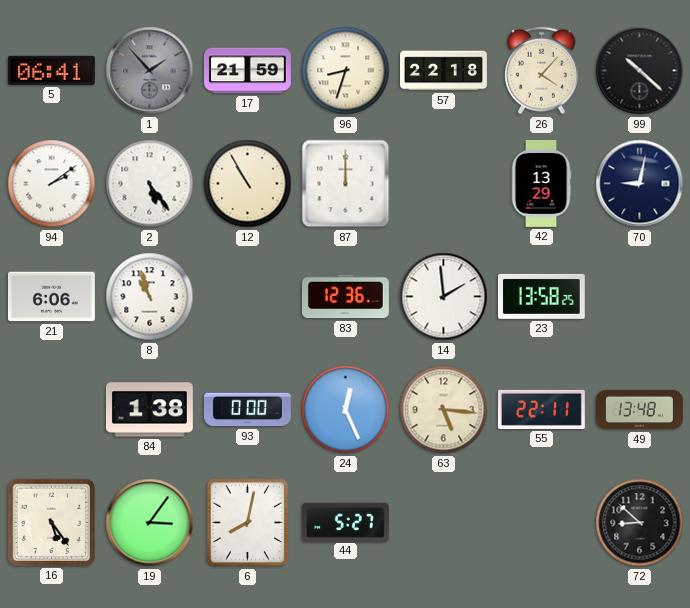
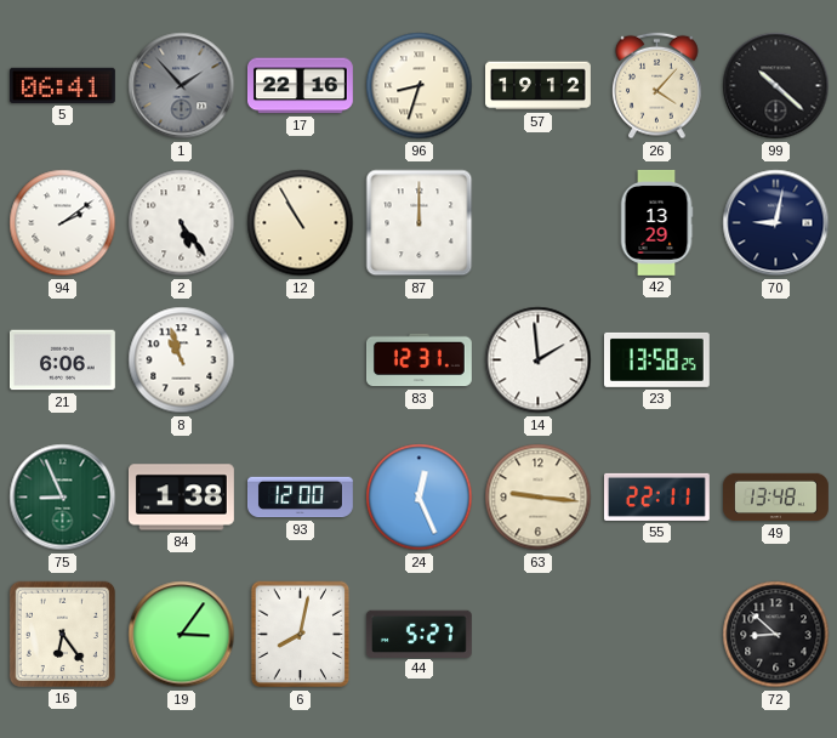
17: 21:59 -> 22:16
57: 22:18 -> 19:12
83: 12:36 -> 12:31
75: none -> 8:56
93: 0:00 -> 12:00
63: 5:16 -> 9:16
16: 5:24 -> 6:24
